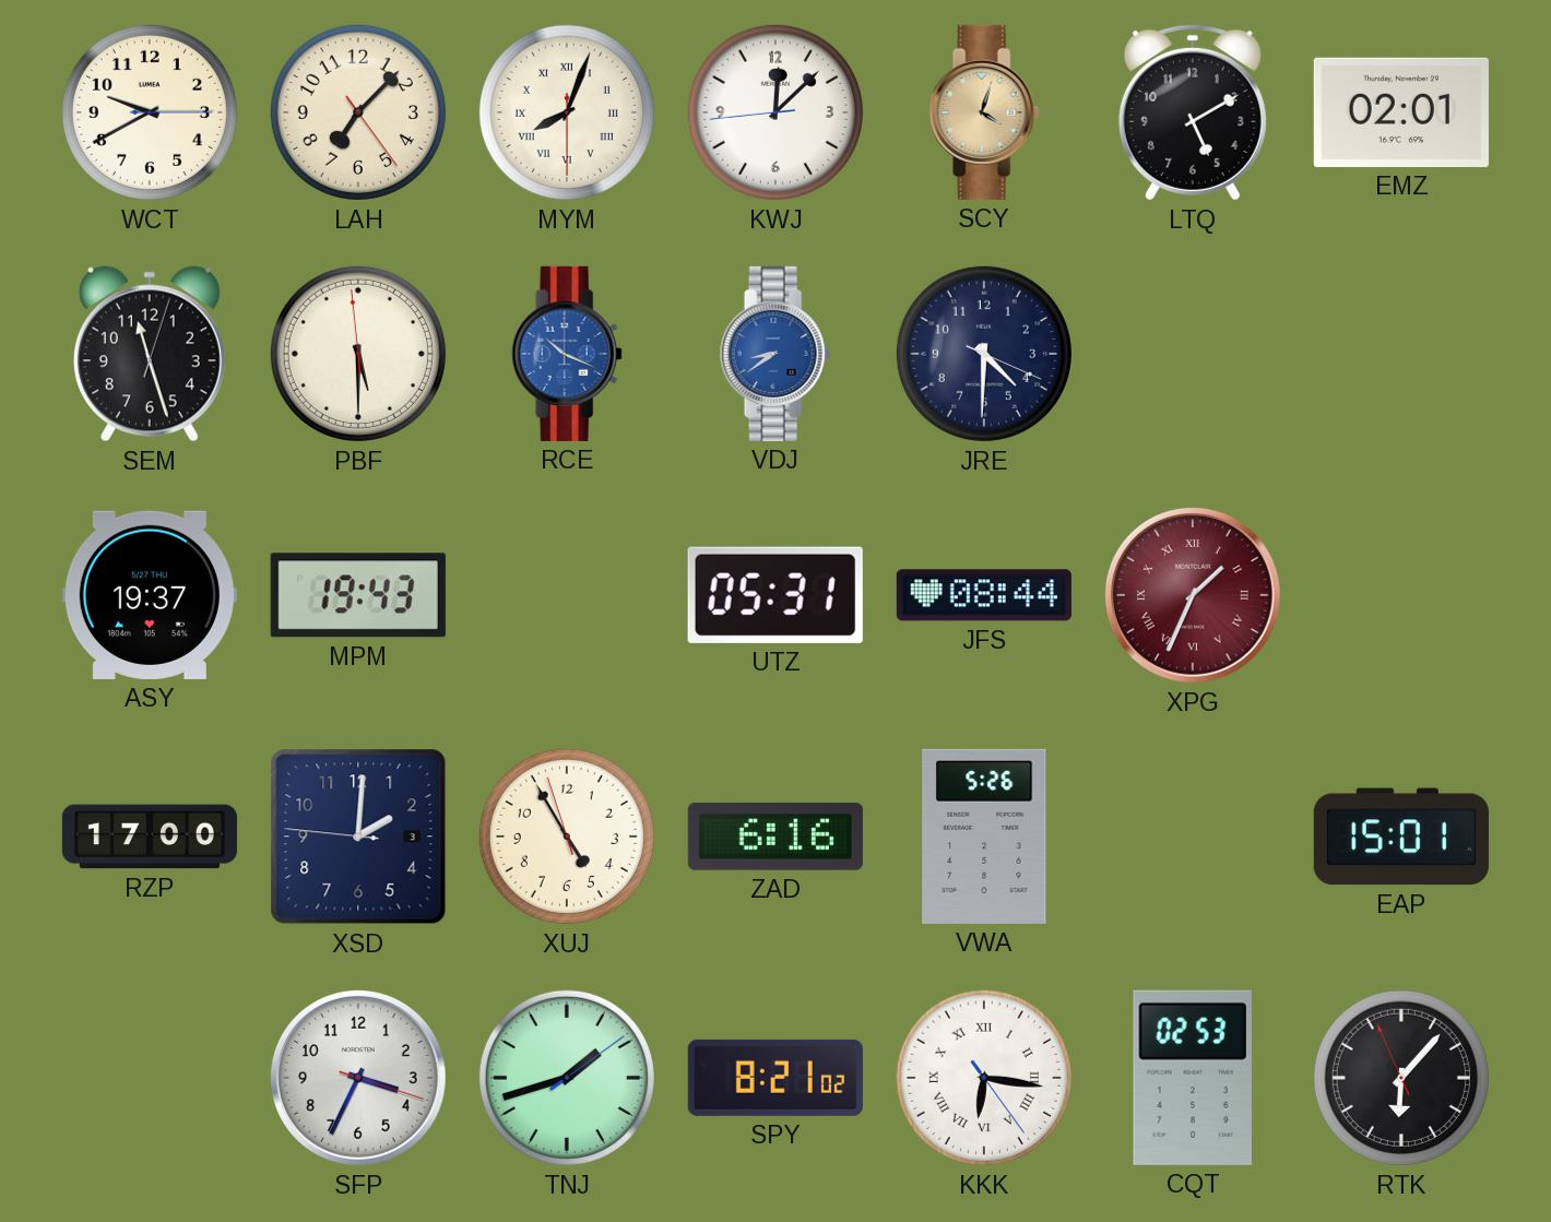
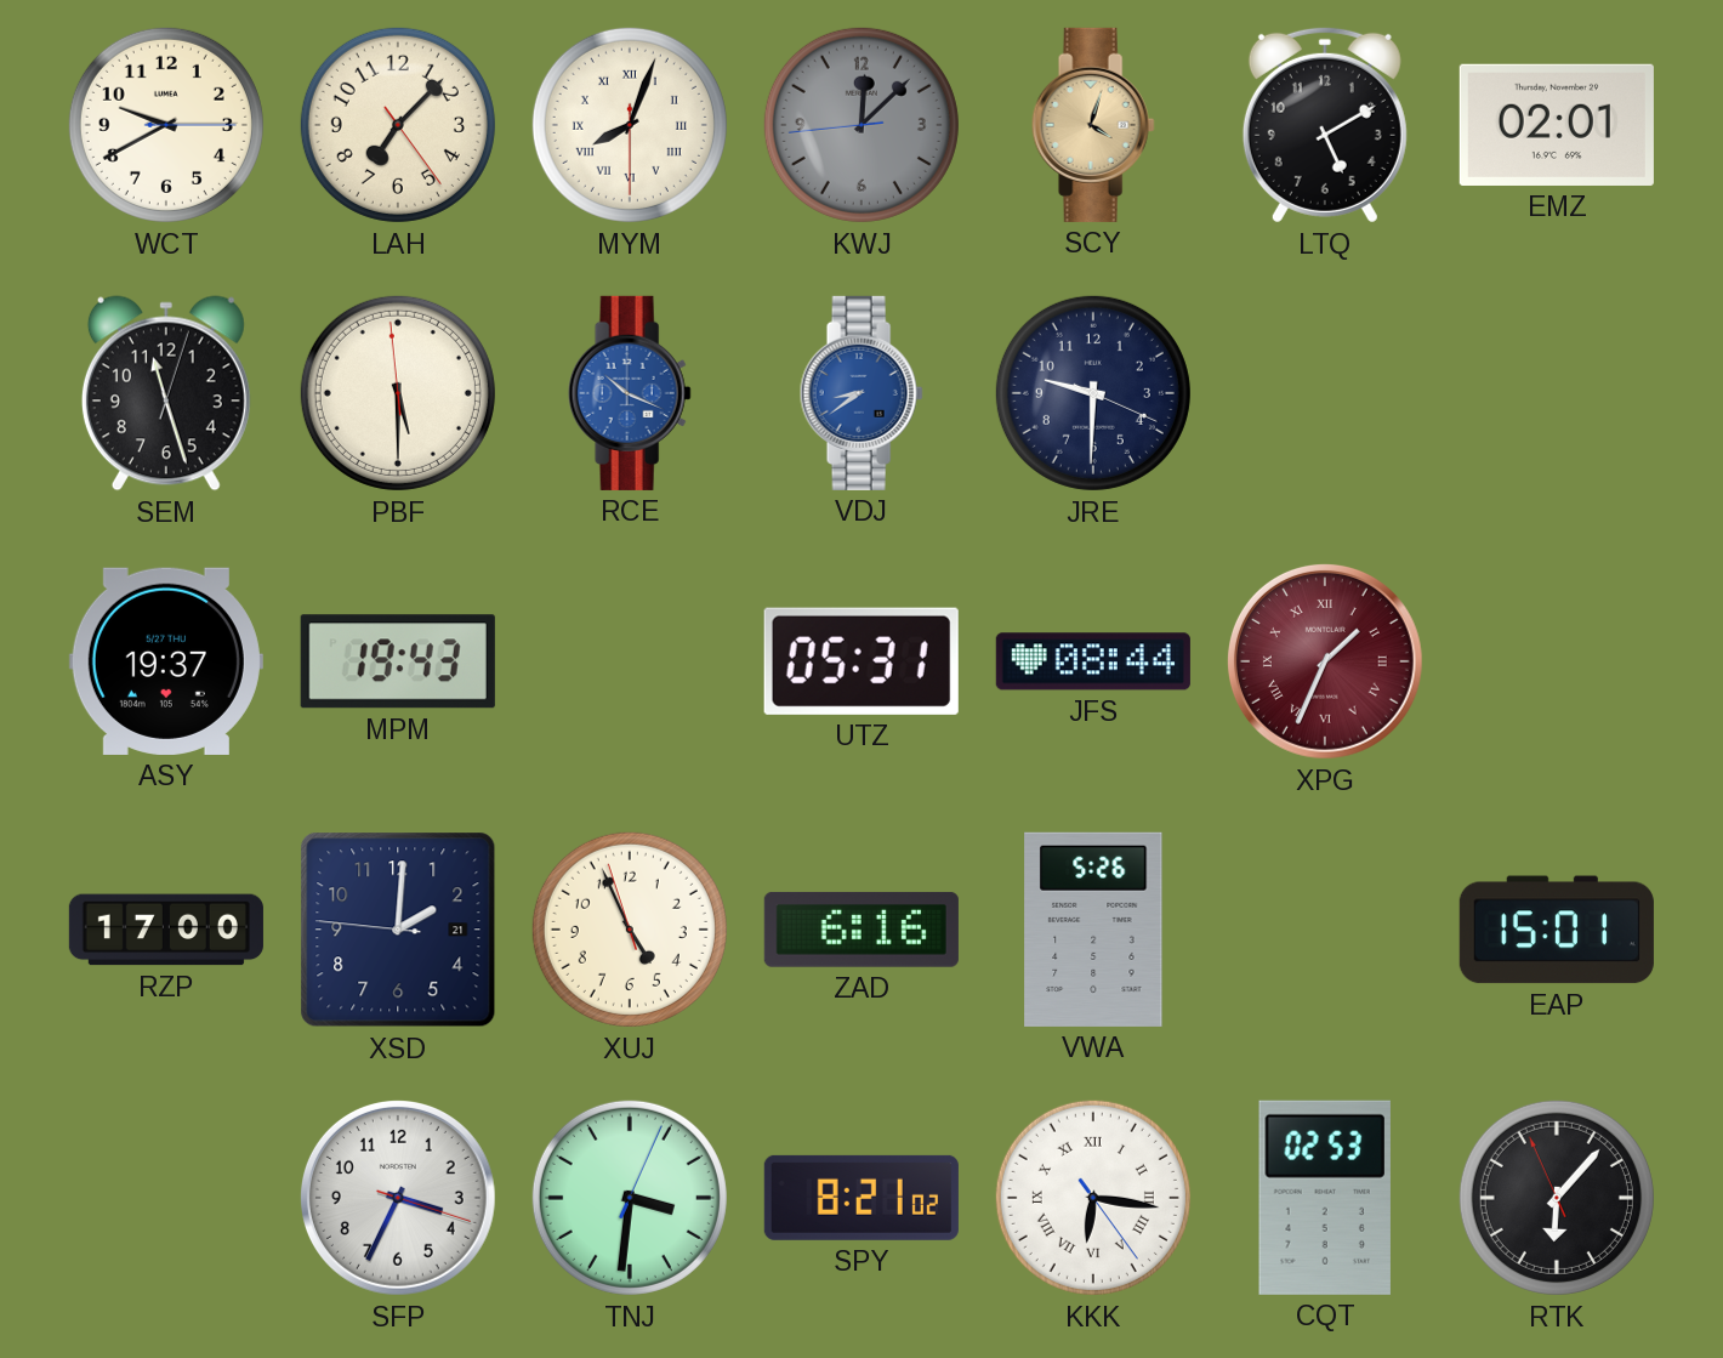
KWJ dial: white -> grey
JRE: 4:30 -> 9:30
XSD date: 3 -> 21
XUJ: 4:54 -> 4:55
TNJ: 1:42 -> 3:31
